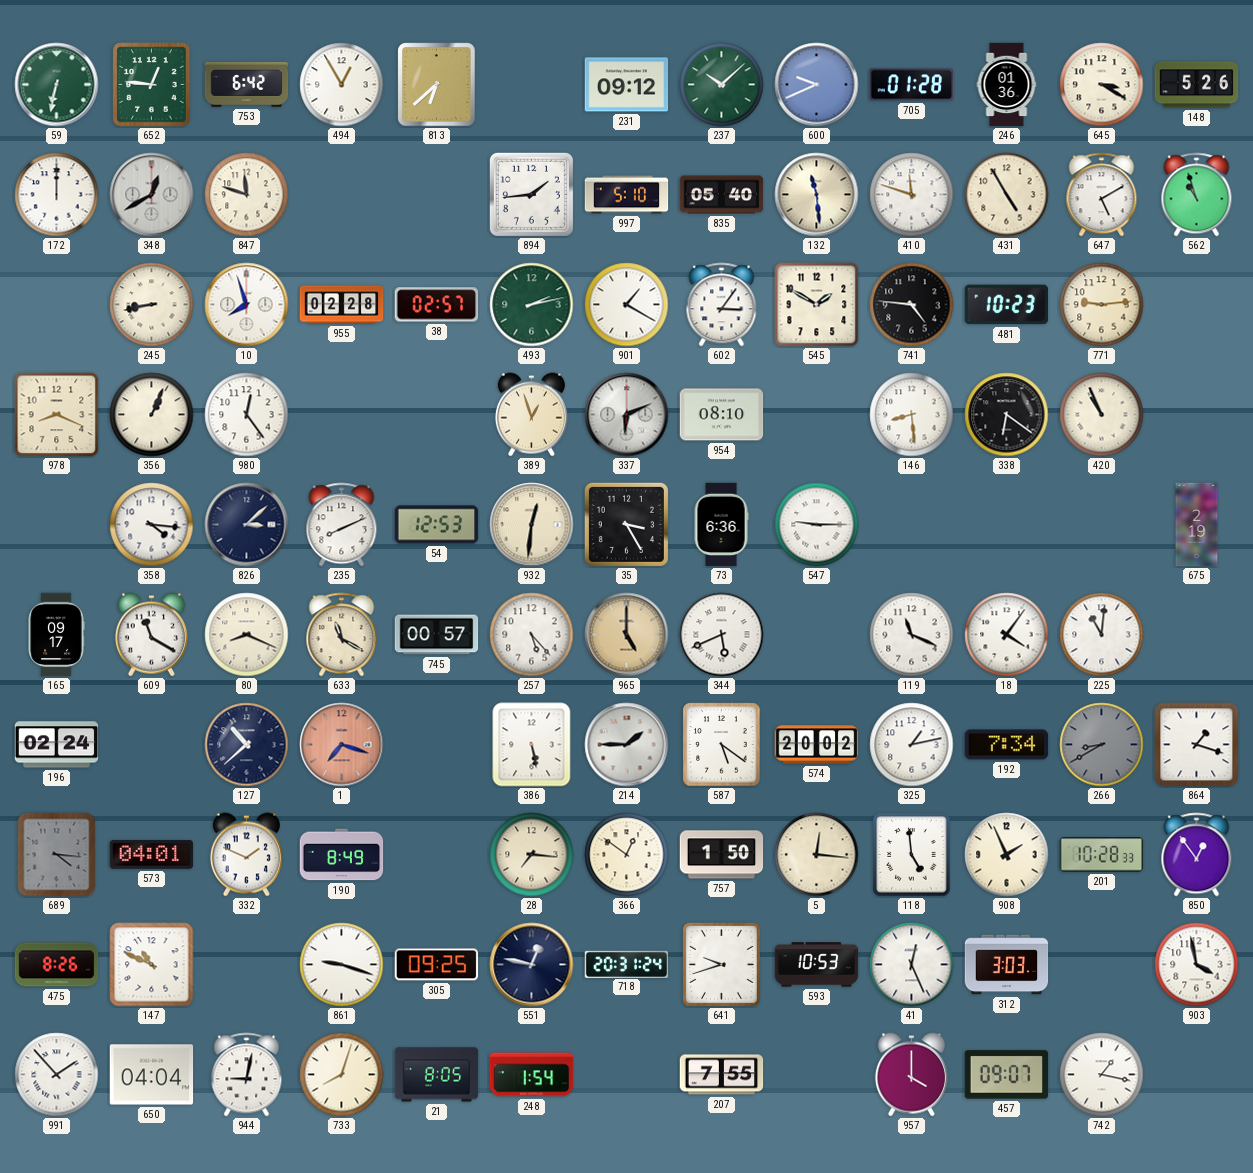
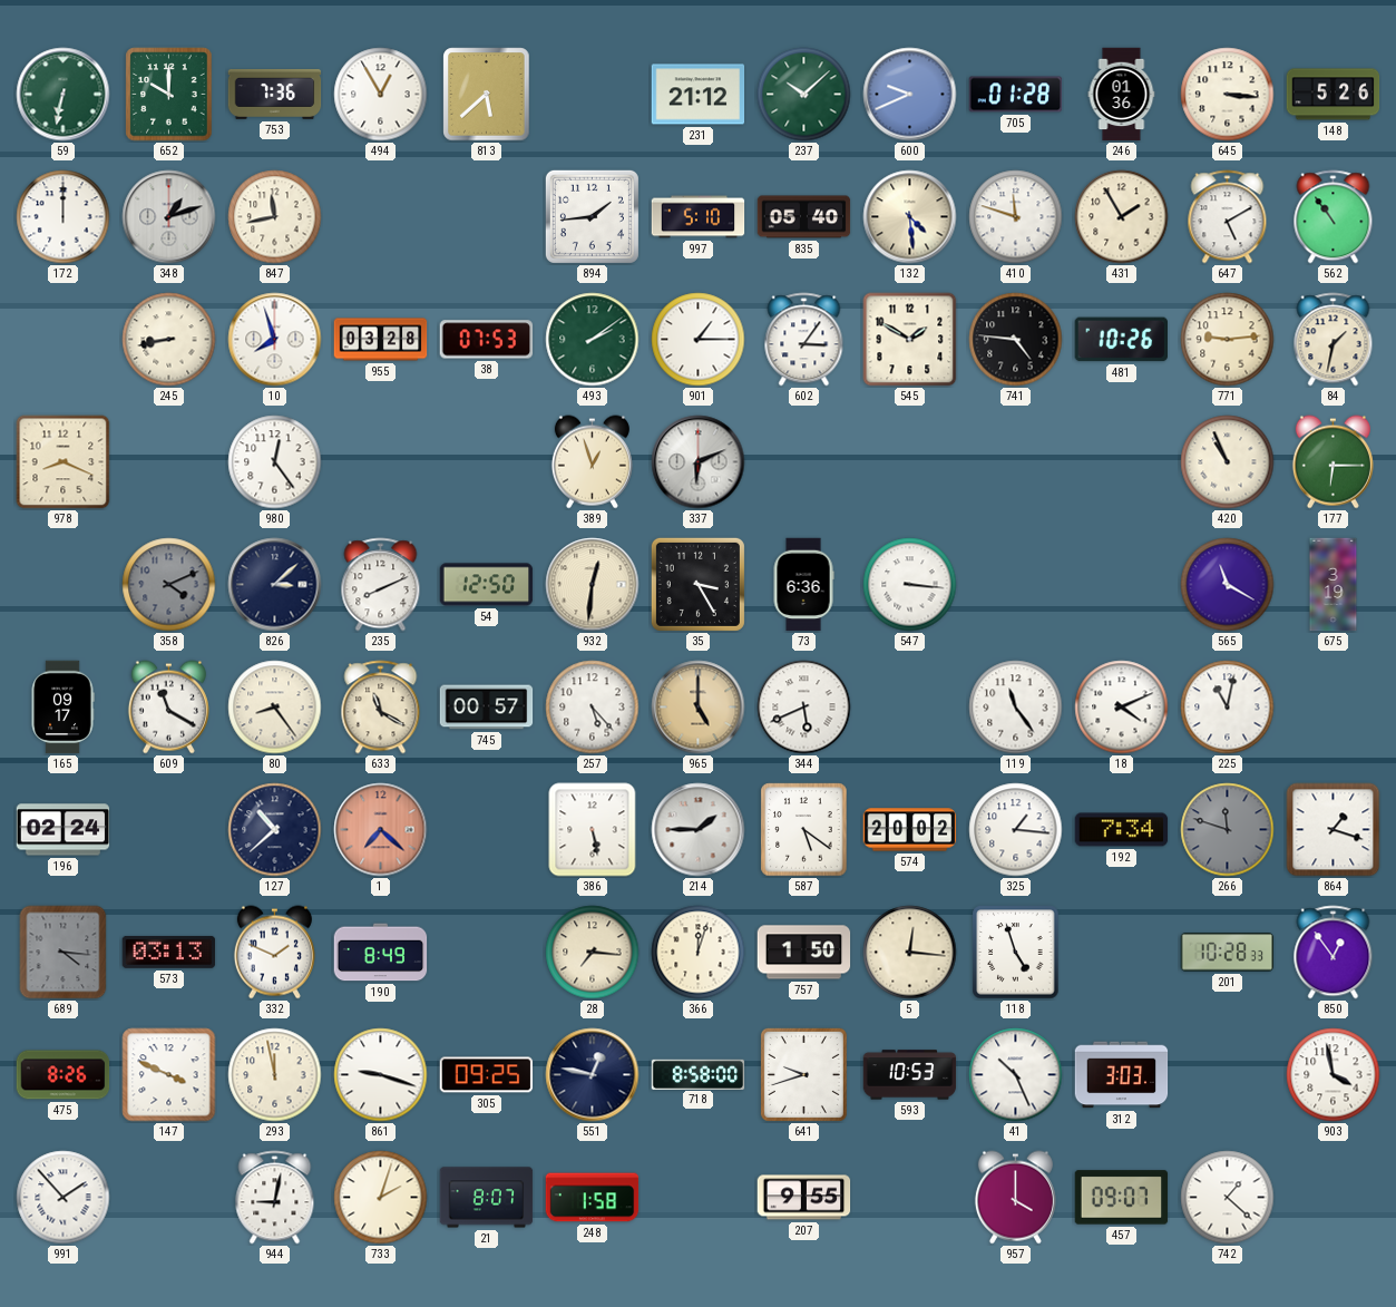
652: 12:46 -> 10:00
753: 6:42 -> 7:36
813: 6:38 -> 5:38
231: 09:12 -> 21:12
645: 3:20 -> 3:16
348: 12:40 -> 1:12
847: 11:48 -> 11:43
132: 11:29 -> 4:29
431: 4:55 -> 1:55
562: 10:57 -> 10:54
955: 02:28 -> 03:28
38: 02:57 -> 07:53
493: 2:13 -> 2:09
901: 1:20 -> 1:15
481: 10:23 -> 10:26
84: none -> 1:32
356: 1:04 -> none
954: 08:10 -> none
146: 8:29 -> none
338: 6:21 -> none
177: none -> 6:15
358: 4:16 -> 4:11
358 dial: white -> grey
54: 12:53 -> 12:50
547: 9:15 -> 3:16
565: none -> 11:20
675: 2:19 -> 3:19
80: 8:19 -> 8:24
119: 11:19 -> 11:24
18: 4:06 -> 4:11
225: 11:01 -> 11:02
1: 7:18 -> 7:22
325: 1:13 -> 1:16
266: 8:40 -> 11:48
573: 04:01 -> 03:13
366: 12:51 -> 12:03
118: 4:59 -> 4:57
908: 1:56 -> none
147: 10:49 -> 3:49
293: none -> 11:58
718: 20:31 -> 8:58
41: 12:26 -> 10:26
650: 04:04 -> none
733: 8:03 -> 2:03
21: 8:05 -> 8:07
248: 1:54 -> 1:58
207: 7:55 -> 9:55
742: 1:17 -> 1:22
